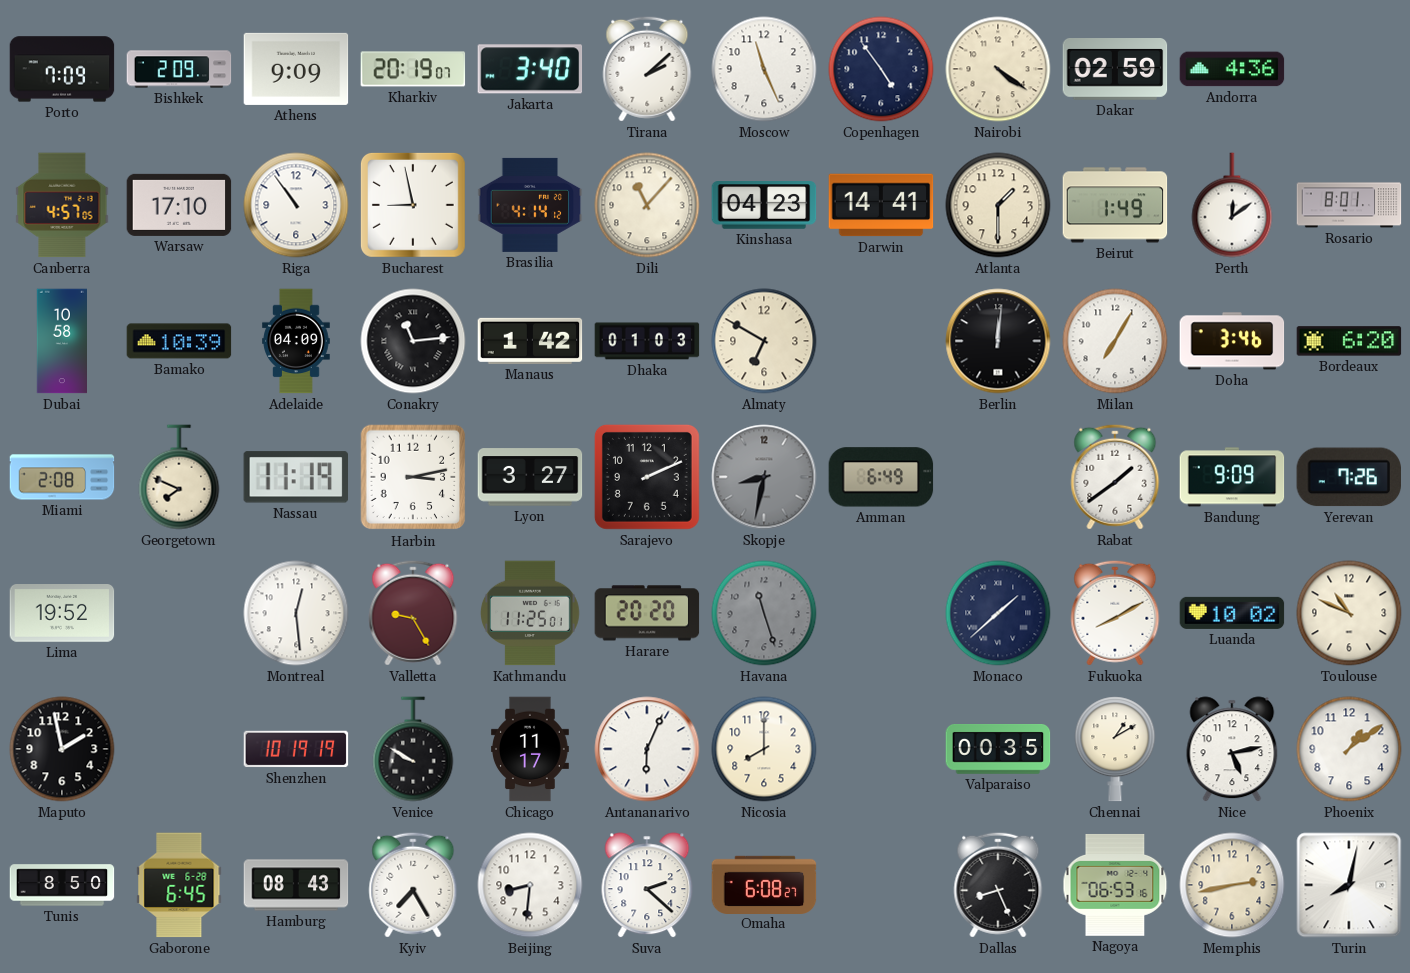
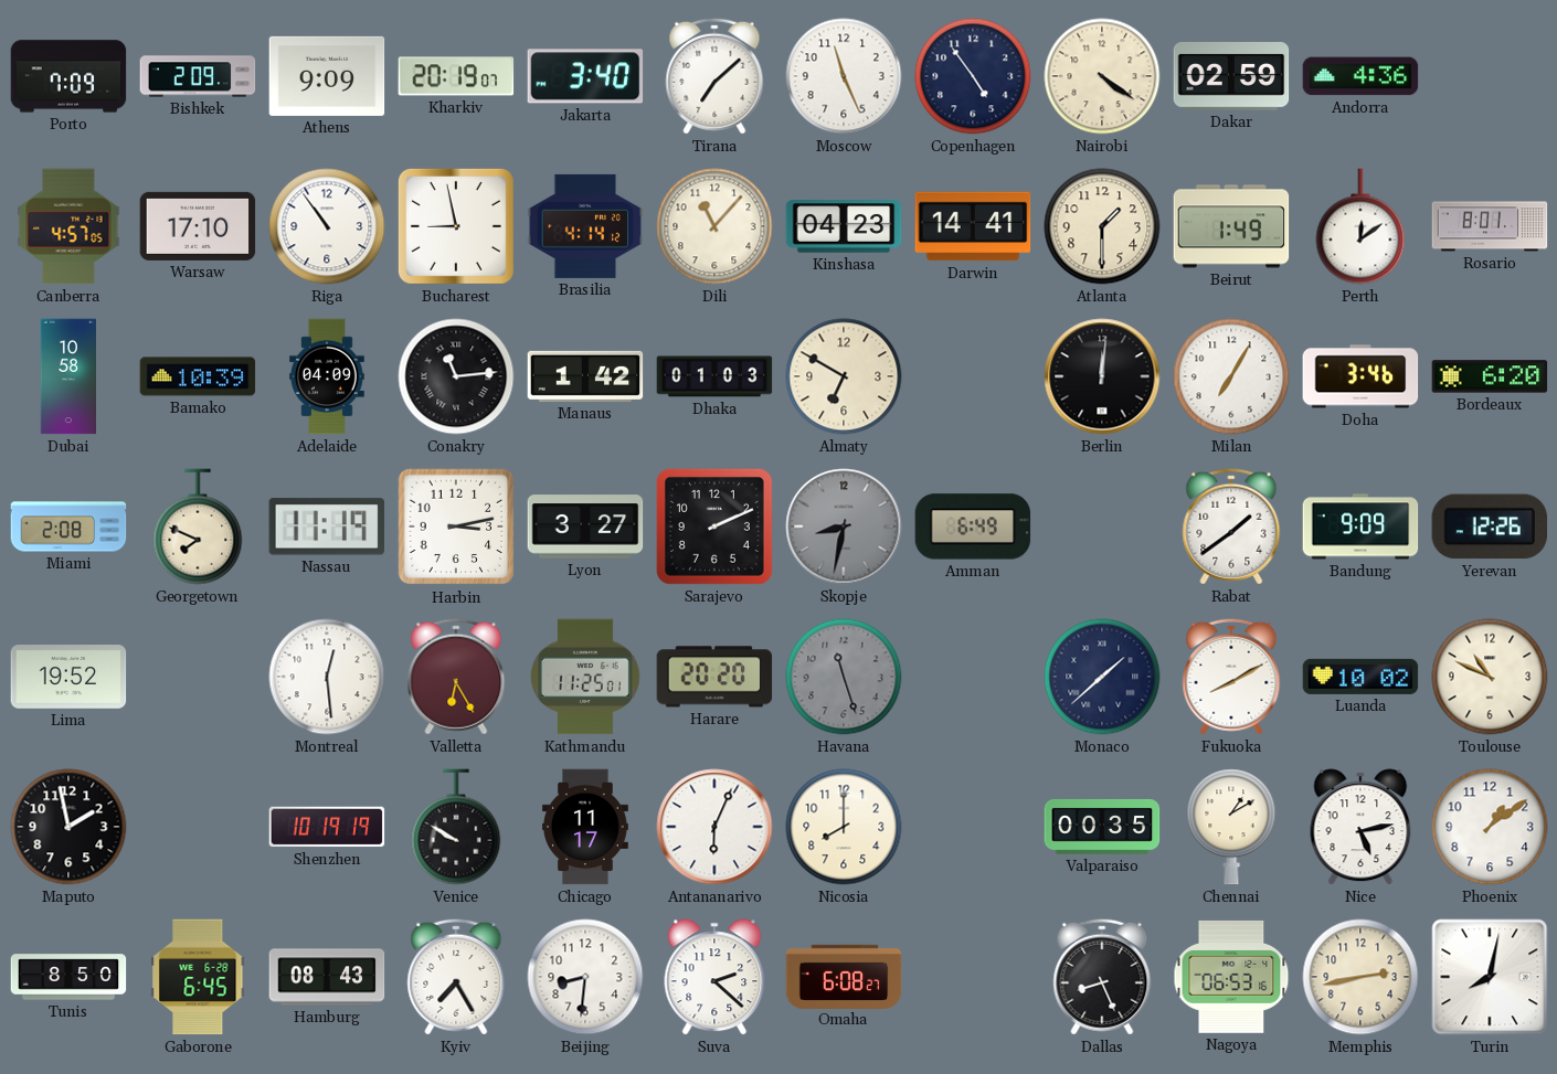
Tirana: 2:08 -> 7:08
Yerevan: 7:26 -> 12:26
Valletta: 9:25 -> 6:25
